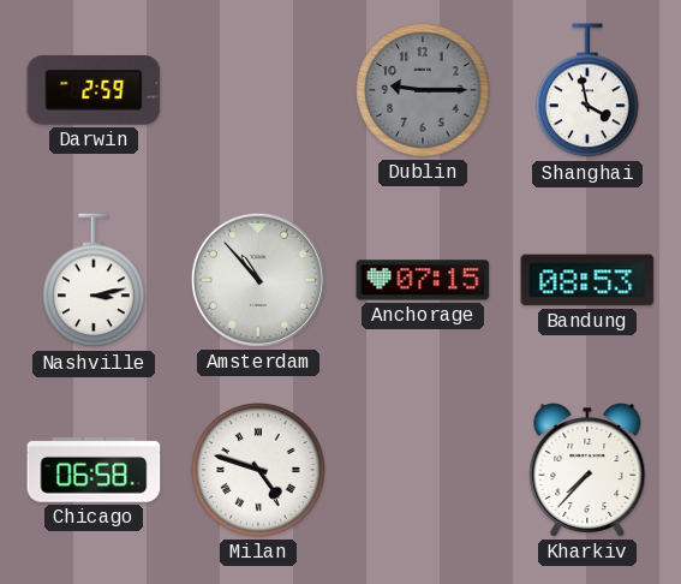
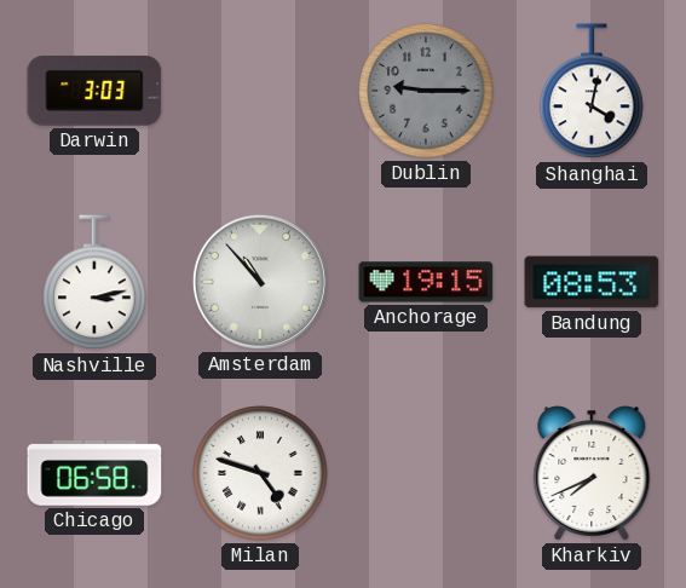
Darwin: 2:59 -> 3:03
Shanghai: 3:58 -> 4:02
Anchorage: 07:15 -> 19:15
Kharkiv: 7:37 -> 7:41
